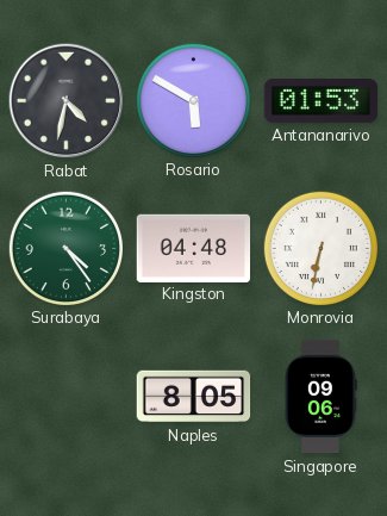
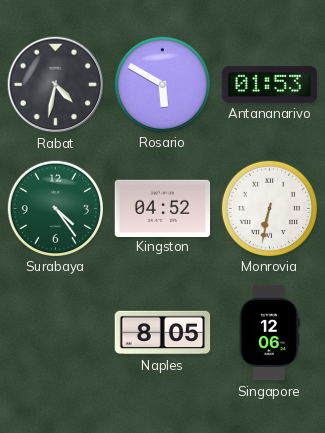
Kingston: 04:48 -> 04:52
Singapore: 09:06 -> 12:06
